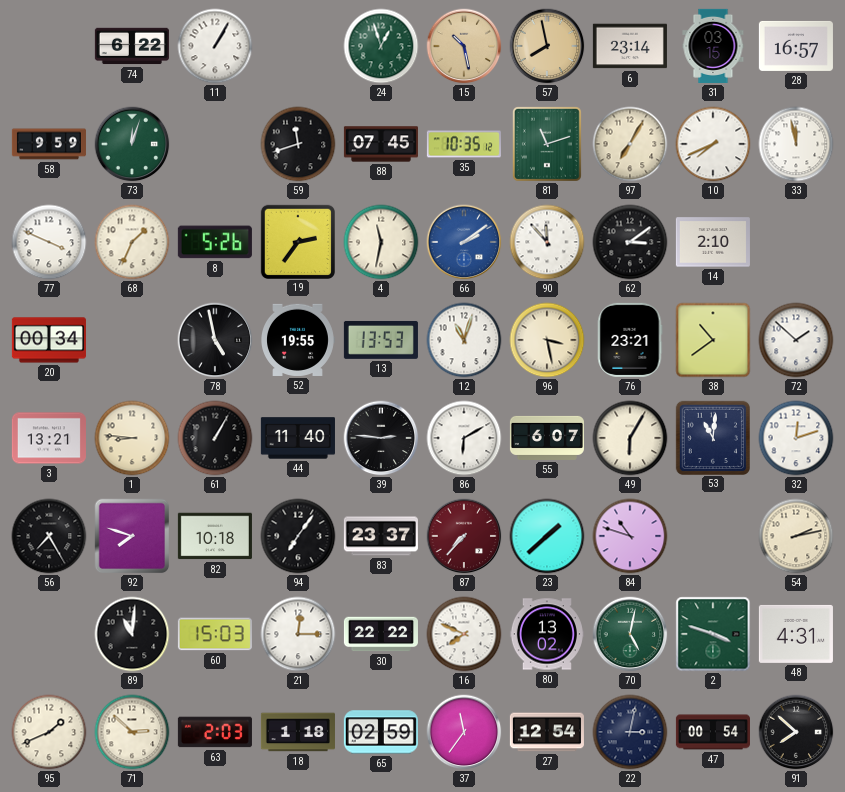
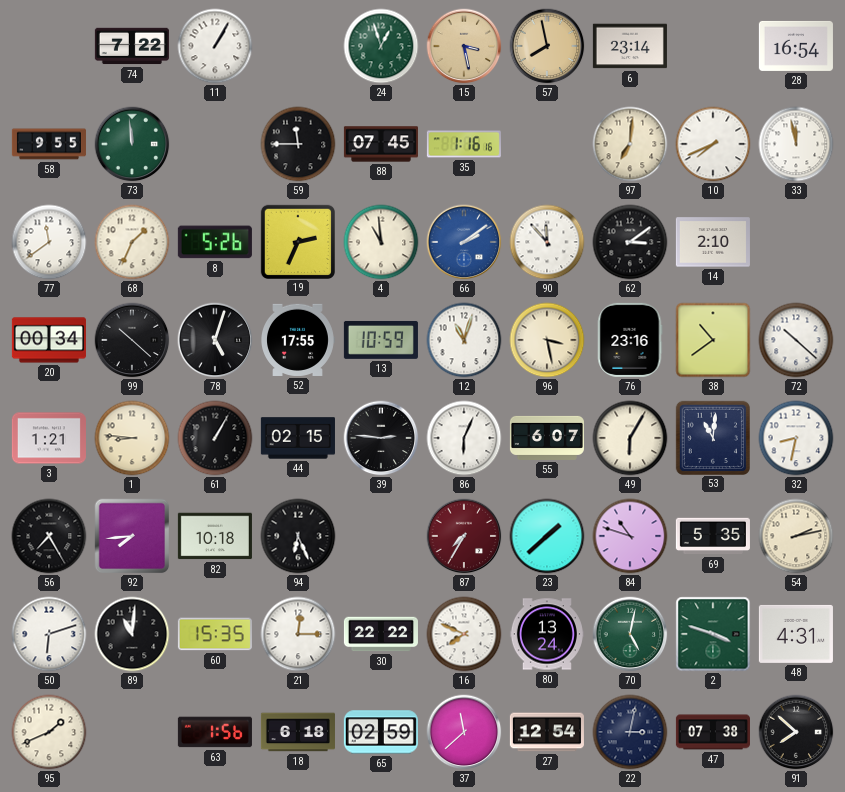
74: 6:22 -> 7:22
15: 10:28 -> 3:28
31: 03:15 -> none
28: 16:57 -> 16:54
58: 9:59 -> 9:55
73: 12:03 -> 11:59
59: 11:42 -> 11:45
35: 10:35 -> 1:16
81: 11:12 -> none
97: 7:05 -> 7:01
77: 3:49 -> 11:39
19: 2:36 -> 2:34
4: 11:32 -> 10:59
99: none -> 10:22
78: 4:58 -> 5:03
52: 19:55 -> 17:55
13: 13:53 -> 10:59
76: 23:21 -> 23:16
72: 1:52 -> 10:22
3: 13:21 -> 1:21
44: 11:40 -> 02:15
86: 6:10 -> 6:04
32: 12:12 -> 8:32
92: 7:48 -> 7:44
94: 7:06 -> 6:26
83: 23:37 -> none
87: 7:37 -> 7:35
69: none -> 5:35
50: none -> 6:12
60: 15:03 -> 15:35
80: 13:02 -> 13:24
71: 2:52 -> none
63: 2:03 -> 1:56
18: 1:18 -> 6:18
37: 11:36 -> 11:38
47: 00:54 -> 07:38
